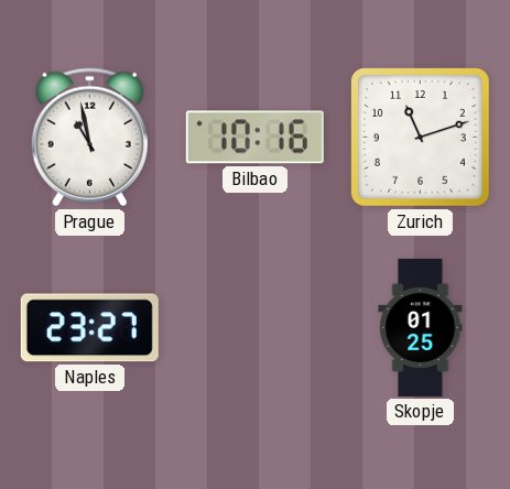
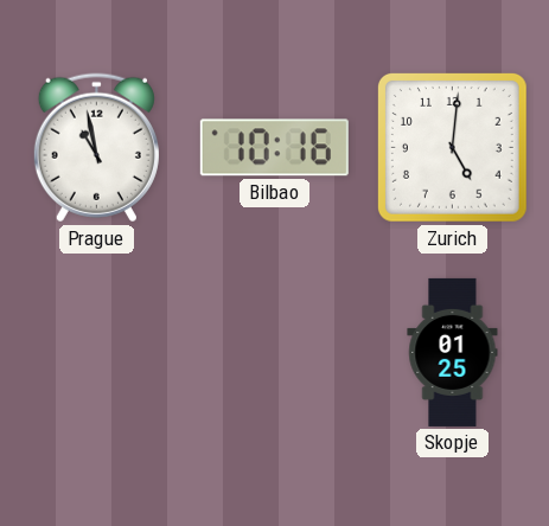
Zurich: 11:12 -> 5:01
Naples: 23:27 -> none
